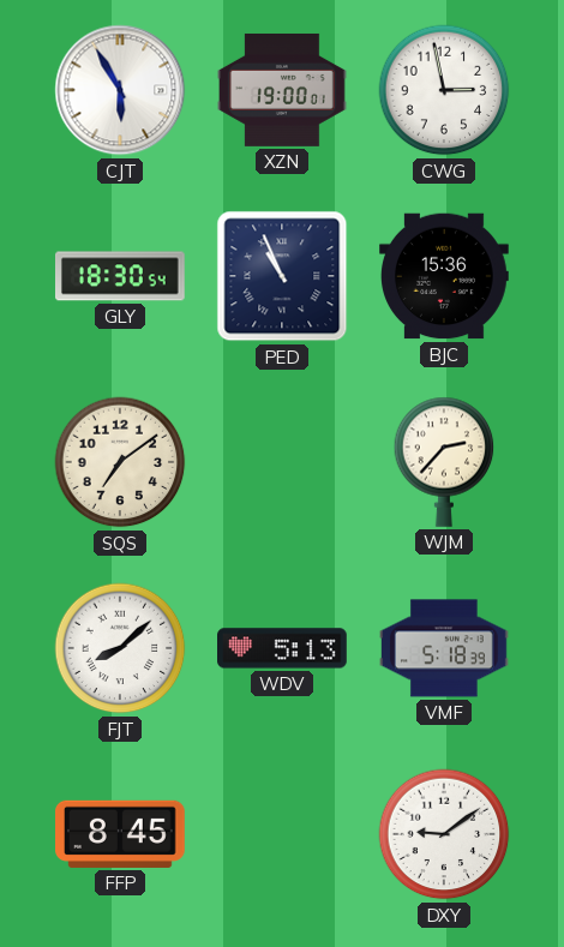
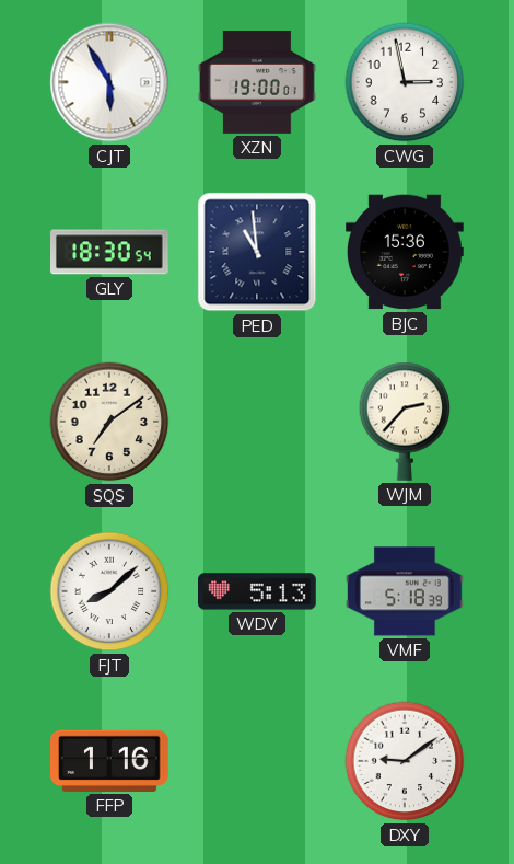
PED: 10:56 -> 10:59
FFP: 8:45 -> 1:16
